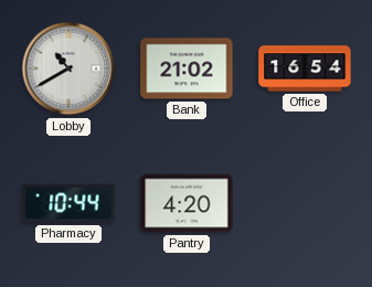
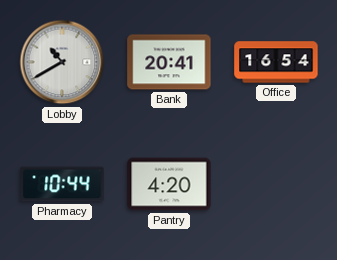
Bank: 21:02 -> 20:41
